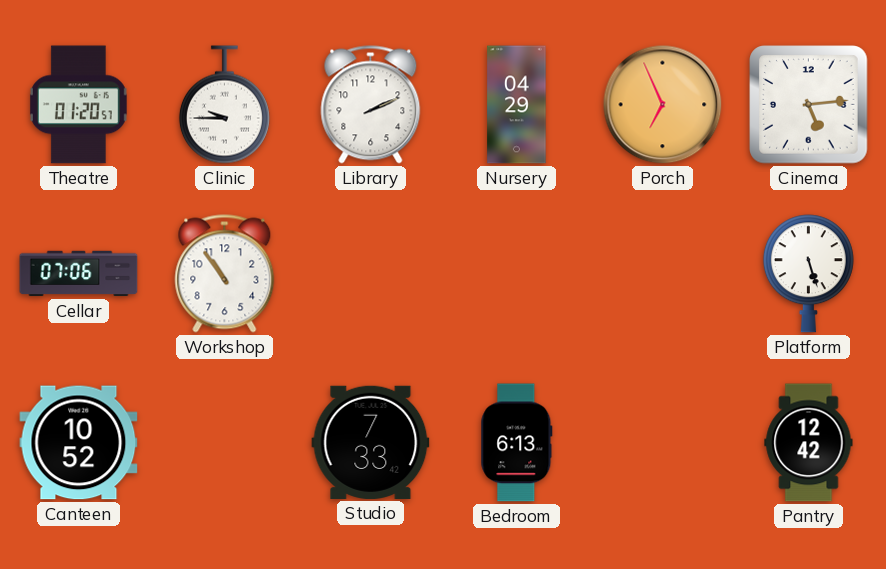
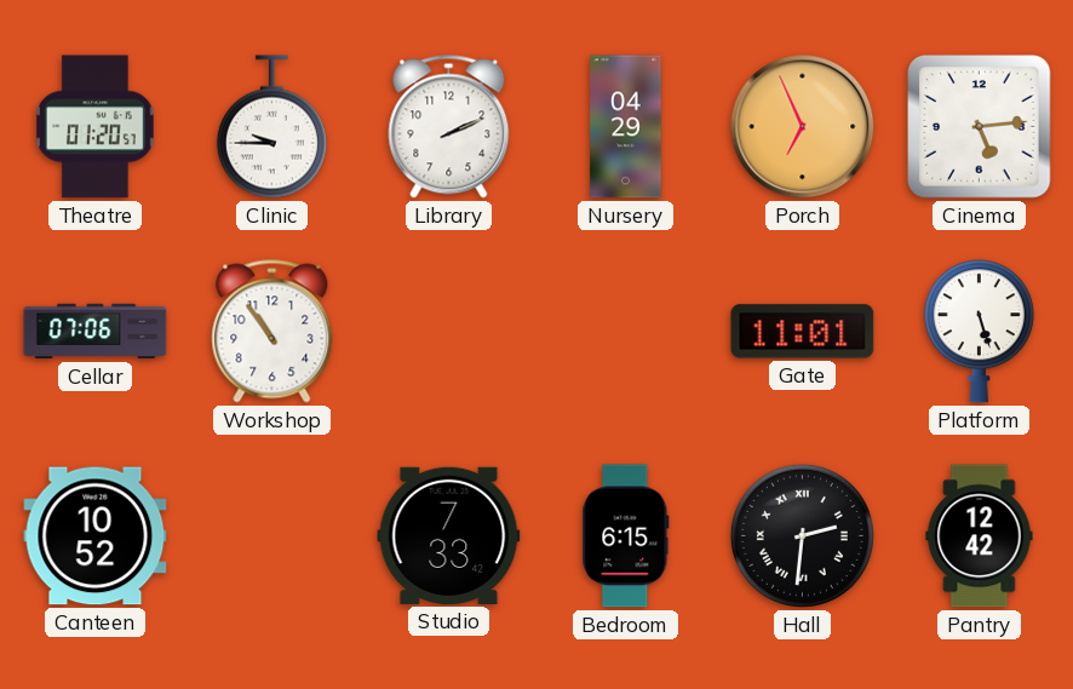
Gate: none -> 11:01
Bedroom: 6:13 -> 6:15
Hall: none -> 2:31
